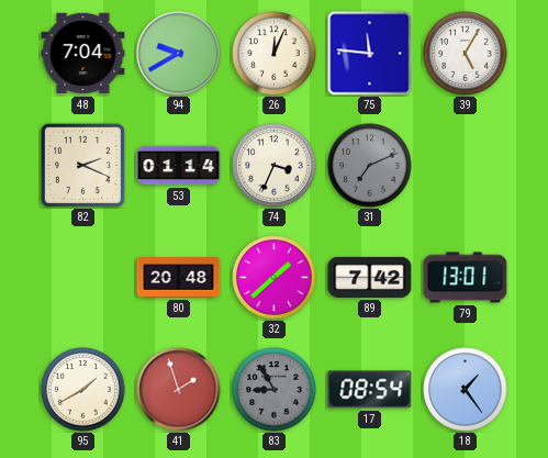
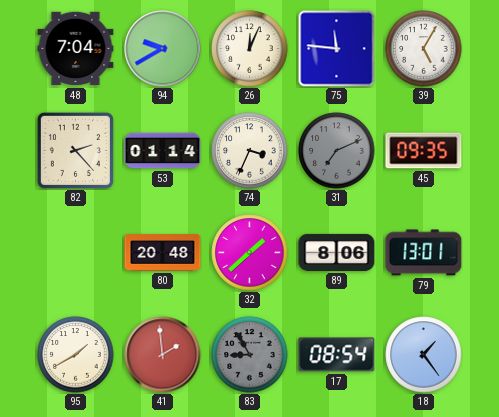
82: 2:19 -> 2:23
45: none -> 09:35
89: 7:42 -> 8:06
41: 1:57 -> 1:59
